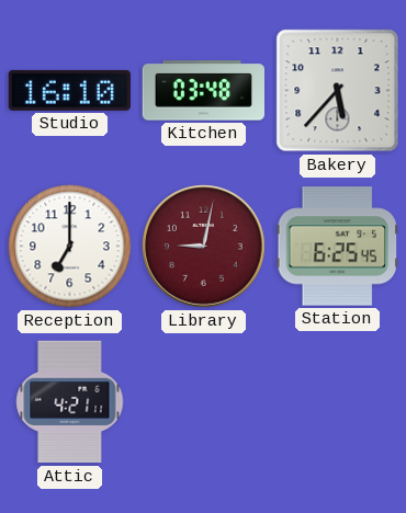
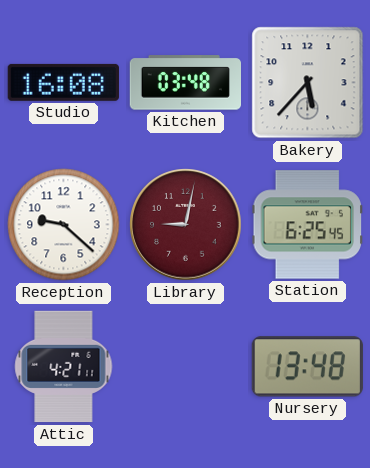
Studio: 16:10 -> 16:08
Reception: 7:00 -> 9:22
Nursery: none -> 13:48
